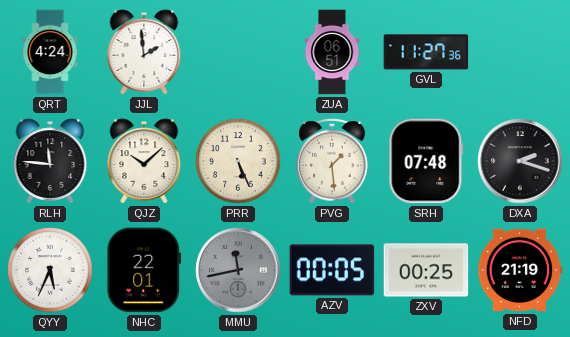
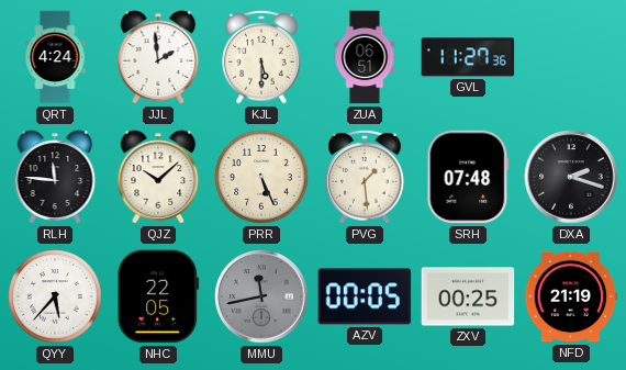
KJL: none -> 5:30
QYY: 5:34 -> 5:37
NHC: 22:01 -> 22:05
